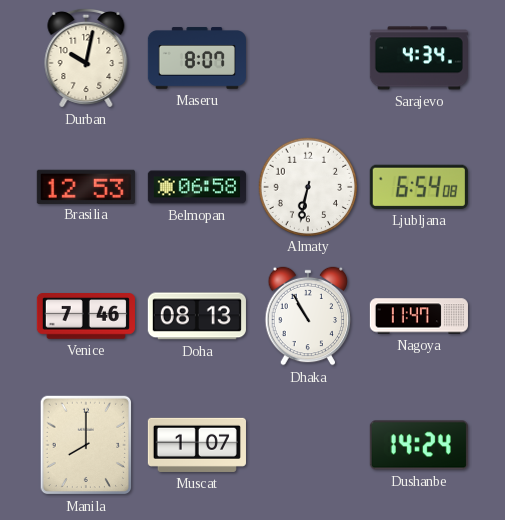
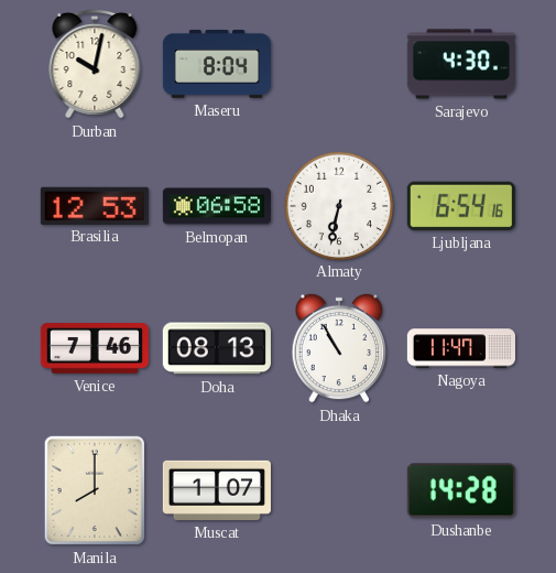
Maseru: 8:07 -> 8:04
Sarajevo: 4:34 -> 4:30
Ljubljana: 6:54:08 -> 6:54:16
Dushanbe: 14:24 -> 14:28
